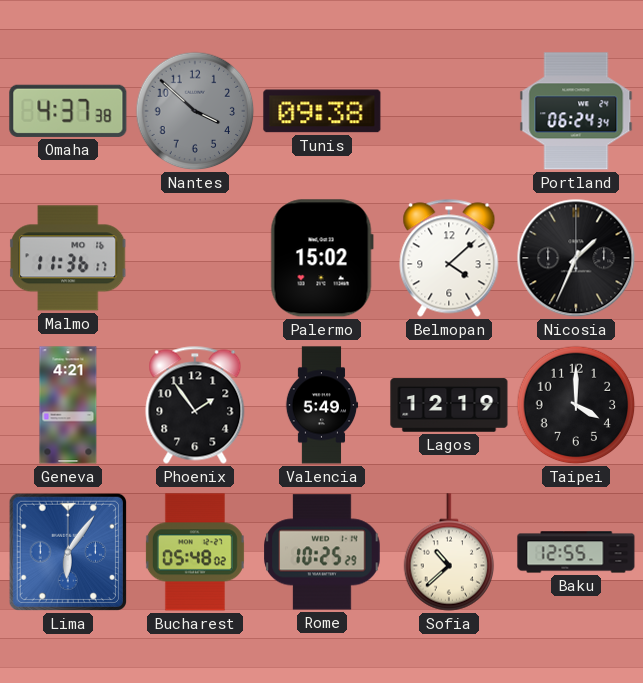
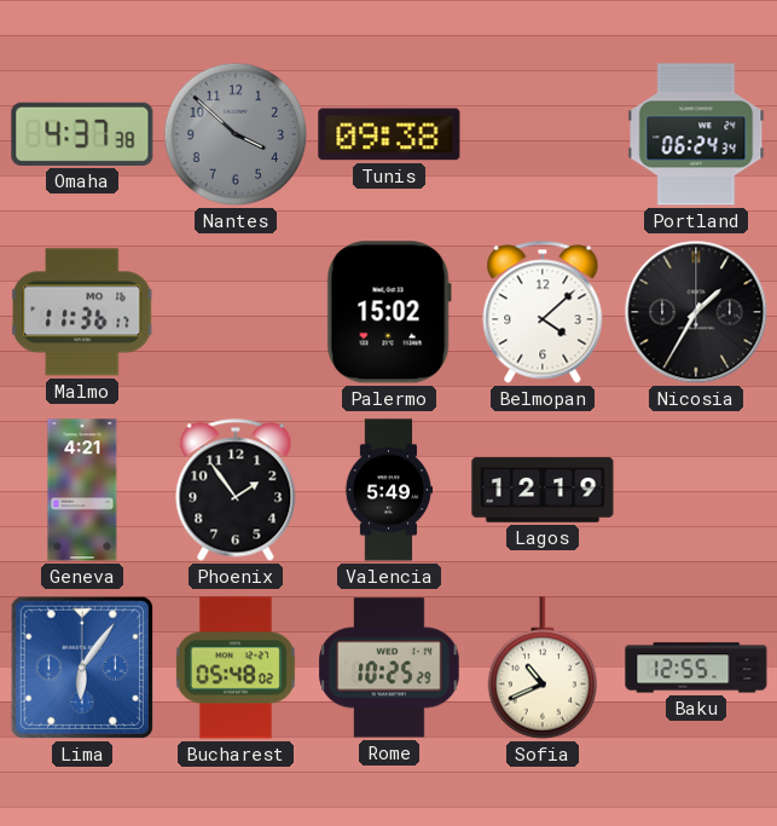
Nicosia: 1:34 -> 1:35
Taipei: 4:00 -> none
Sofia: 10:38 -> 10:41
